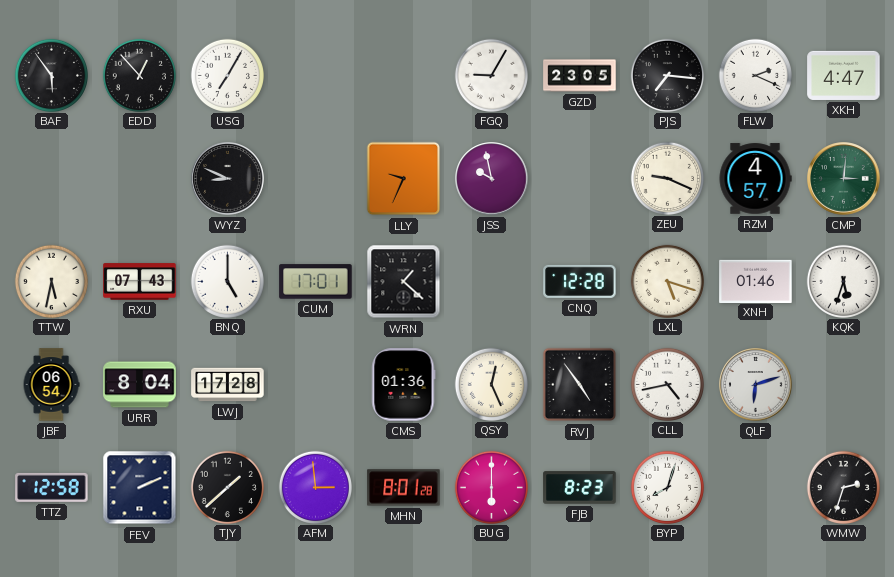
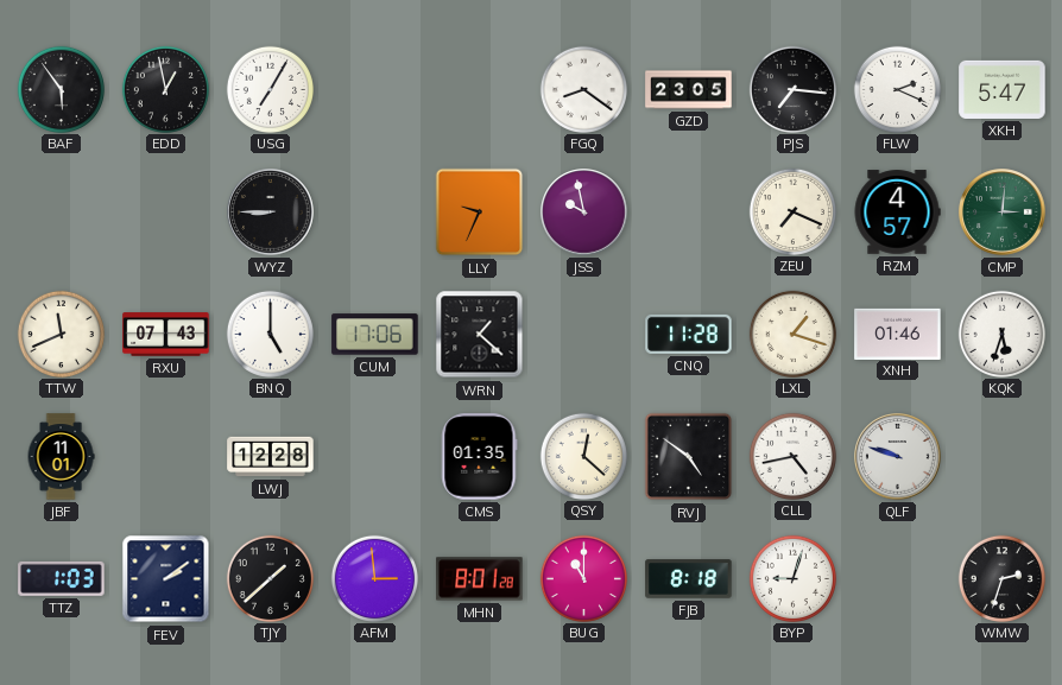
EDD: 12:53 -> 12:58
FGQ: 9:05 -> 8:21
XKH: 4:47 -> 5:47
WYZ: 8:49 -> 8:45
ZEU: 9:19 -> 7:19
TTW: 5:32 -> 11:41
CUM: 17:01 -> 17:06
CNQ: 12:28 -> 11:28
LXL: 5:18 -> 1:18
JBF: 06:54 -> 11:01
URR: 8:04 -> none
LWJ: 17:28 -> 12:28
CMS: 01:36 -> 01:35
QSY: 12:26 -> 12:22
RVJ: 4:54 -> 4:51
QLF: 6:12 -> 9:48
TTZ: 12:58 -> 1:03
FEV: 2:11 -> 2:09
BUG: 6:00 -> 11:00
FJB: 8:23 -> 8:18
BYP: 8:03 -> 9:03
